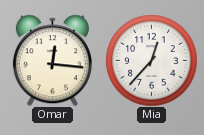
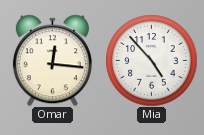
Mia: 12:37 -> 4:53
